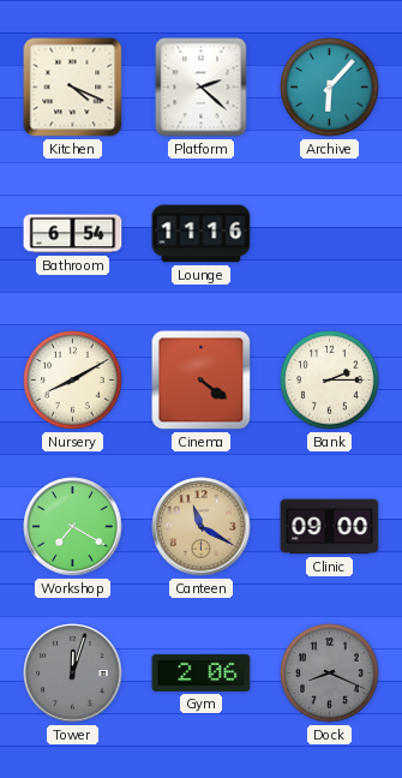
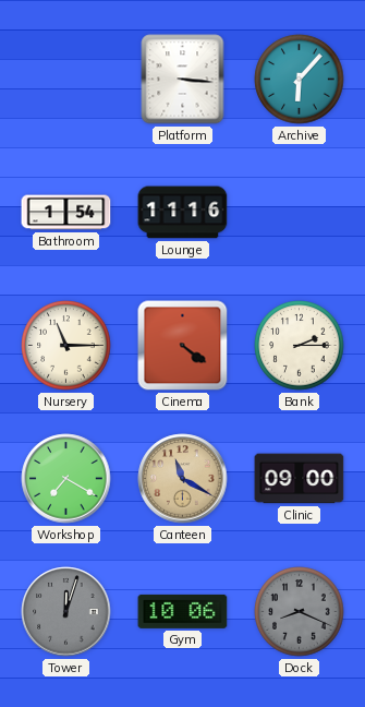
Kitchen: 4:19 -> none
Platform: 2:22 -> 3:16
Bathroom: 6:54 -> 1:54
Nursery: 8:10 -> 11:15
Gym: 2:06 -> 10:06
